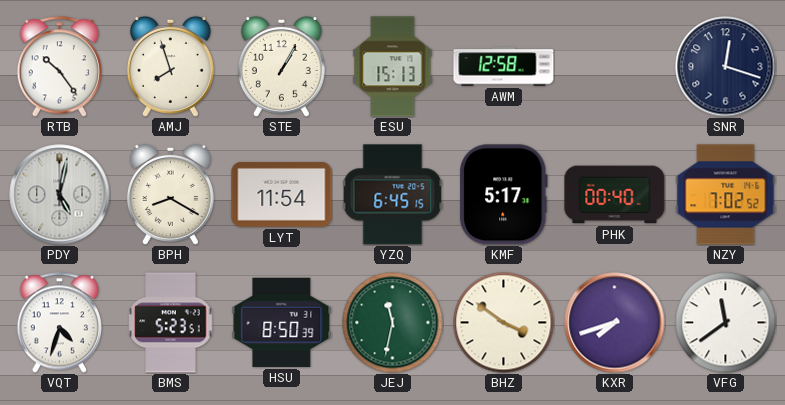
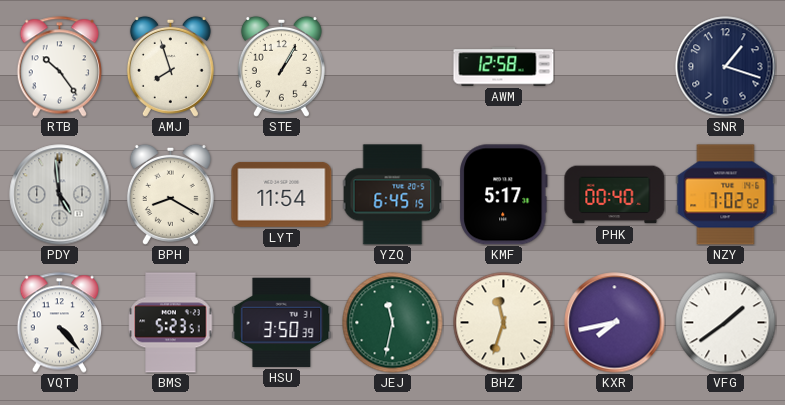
ESU: 15:13 -> none
SNR: 12:18 -> 1:18
PDY: 5:02 -> 4:59
VQT: 4:33 -> 4:23
HSU: 8:50 -> 3:50
BHZ: 3:51 -> 11:33
KXR: 7:42 -> 7:43
VFG: 11:39 -> 1:39
